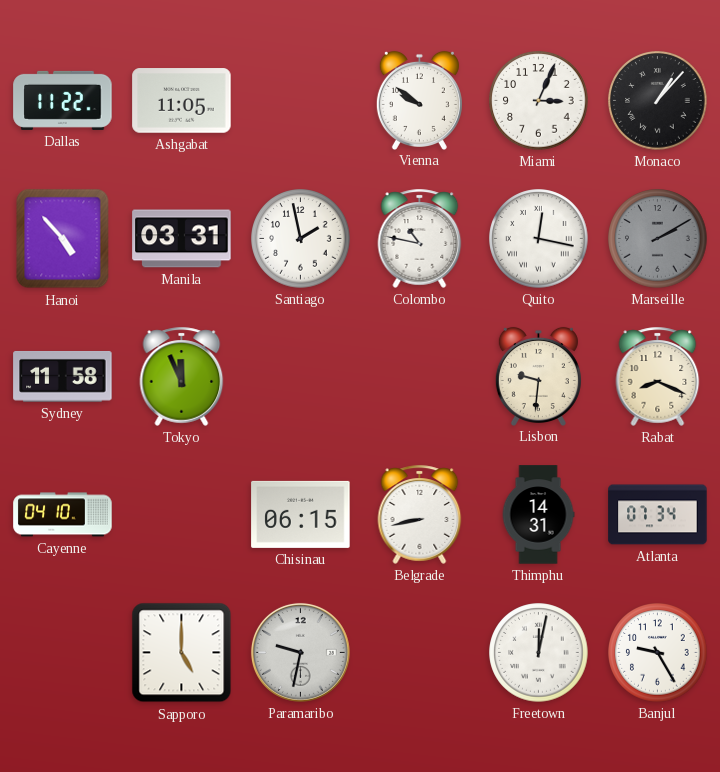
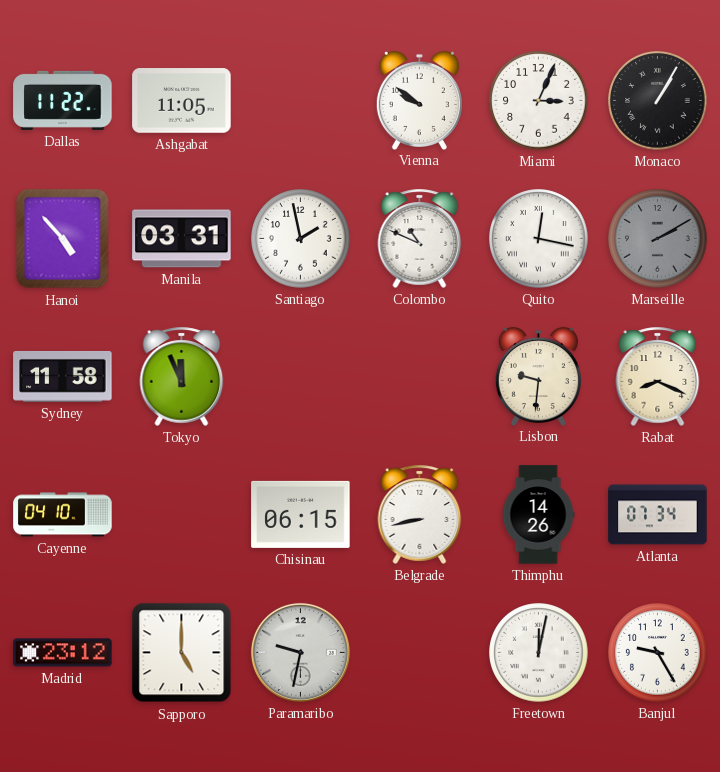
Monaco: 1:07 -> 1:05
Colombo: 10:47 -> 10:49
Thimphu: 14:31 -> 14:26
Madrid: none -> 23:12
